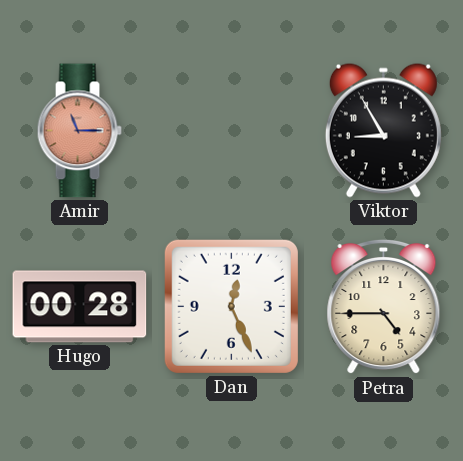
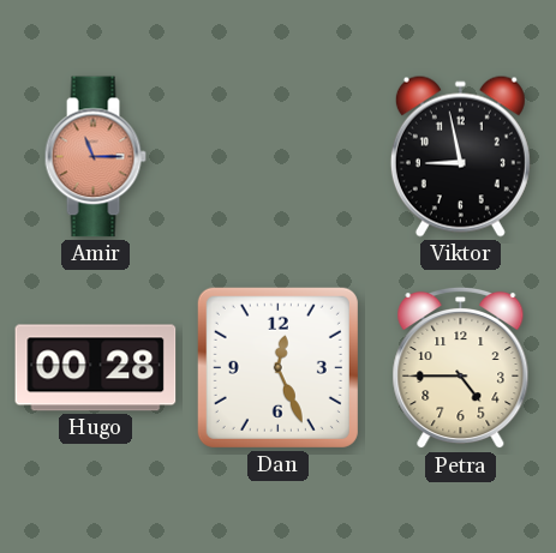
Viktor: 8:55 -> 8:58
